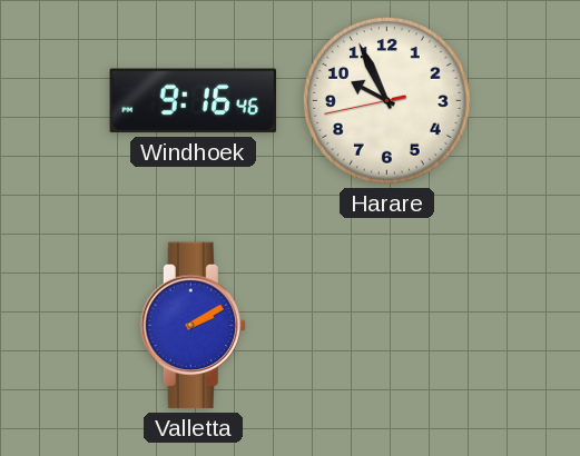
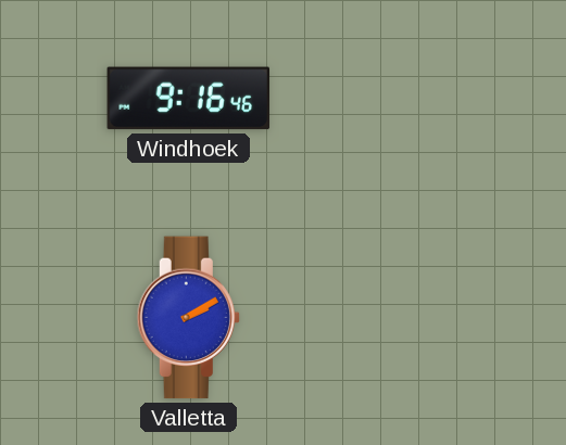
Harare: 9:55 -> none
